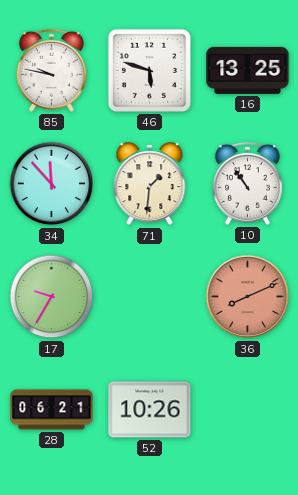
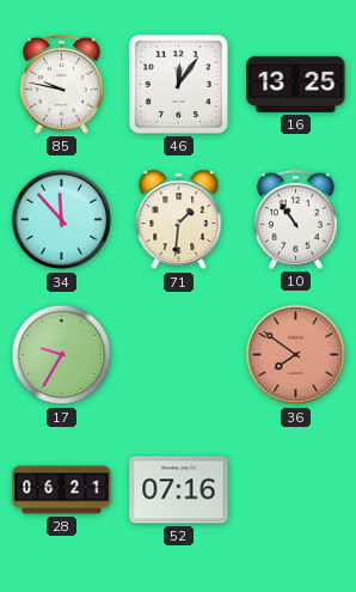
46: 5:48 -> 12:06
36: 8:11 -> 7:51
52: 10:26 -> 07:16
